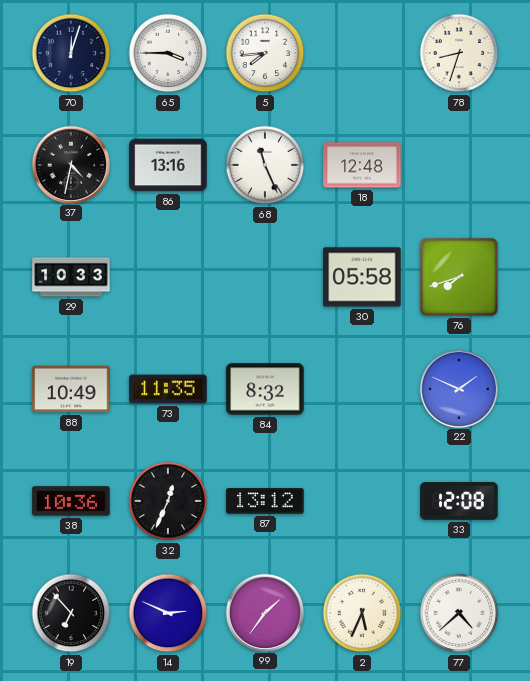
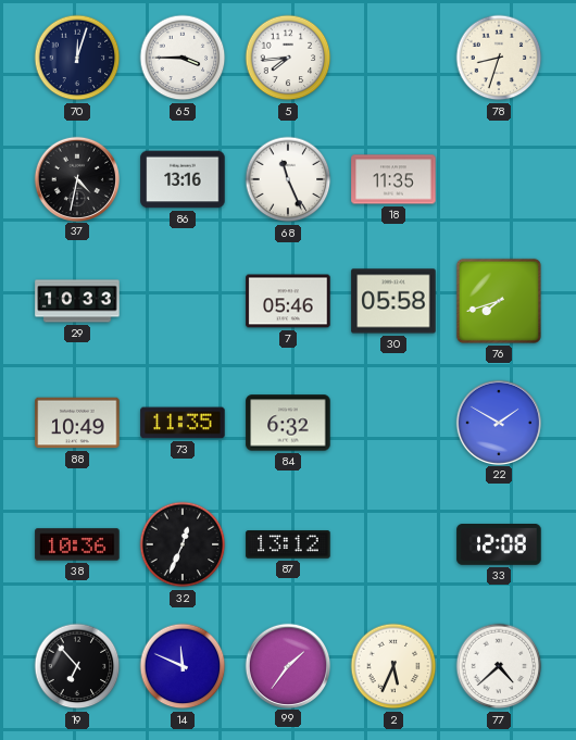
18: 12:48 -> 11:35
7: none -> 05:46
84: 8:32 -> 6:32
22: 1:49 -> 1:50
14: 2:49 -> 11:49
